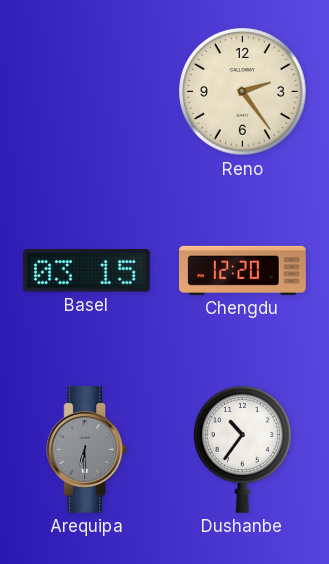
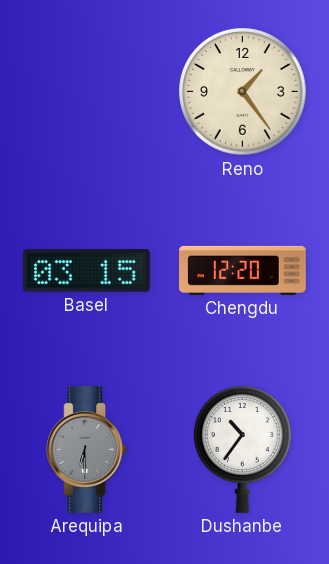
Reno: 2:24 -> 1:24
